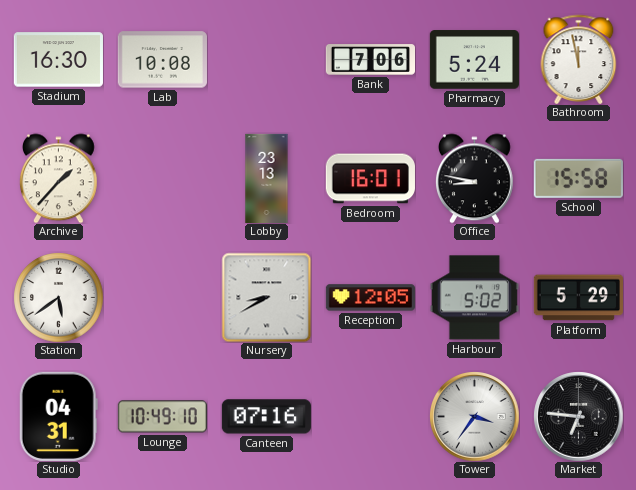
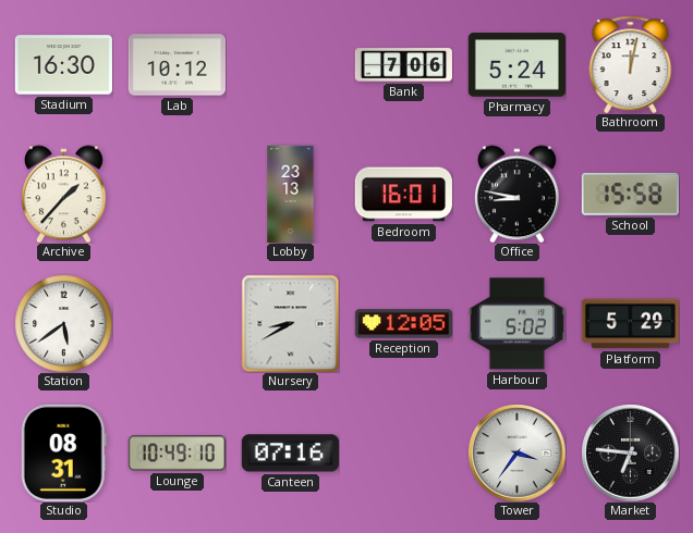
Lab: 10:08 -> 10:12
Bathroom: 11:58 -> 12:02
Studio: 04:31 -> 08:31
